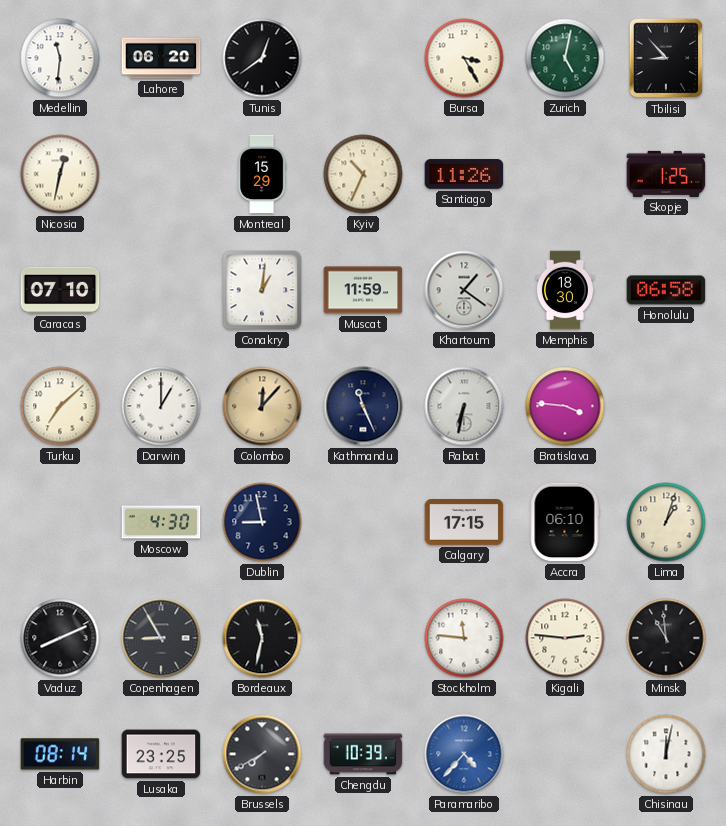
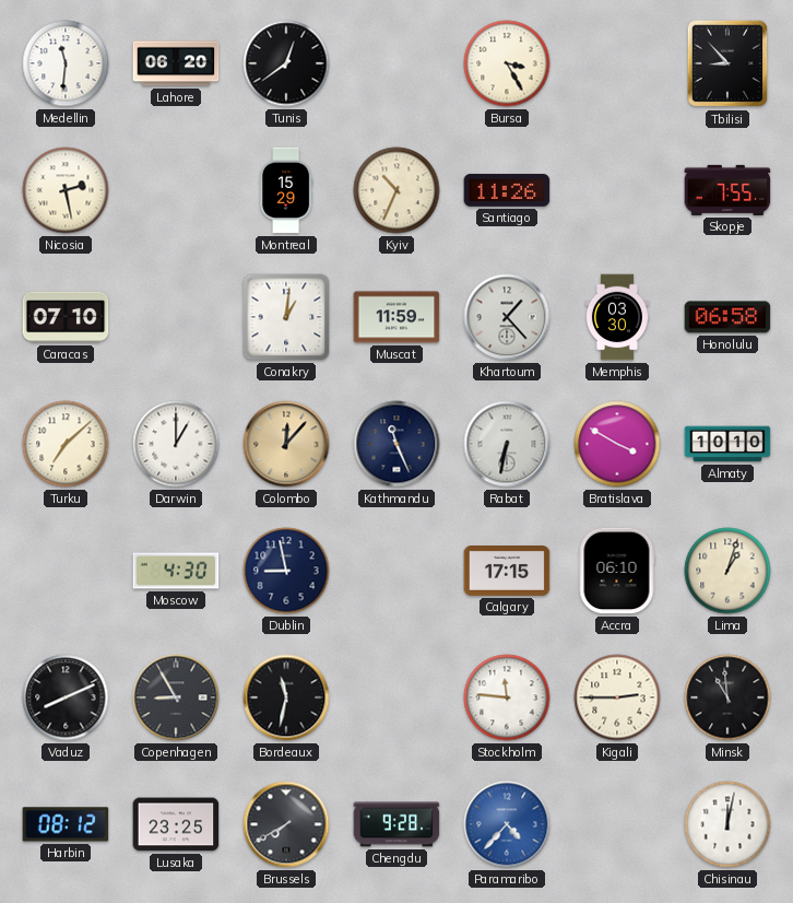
Zurich: 5:02 -> none
Nicosia: 12:32 -> 2:28
Skopje: 1:25 -> 7:55
Khartoum: 1:21 -> 1:23
Memphis: 18:30 -> 03:30
Bratislava: 3:46 -> 3:50
Almaty: none -> 10:10
Kigali: 2:46 -> 2:45
Harbin: 08:14 -> 08:12
Chengdu: 10:39 -> 9:28
